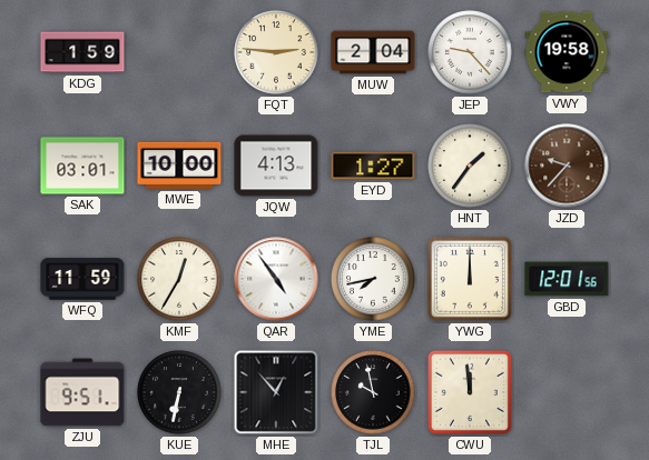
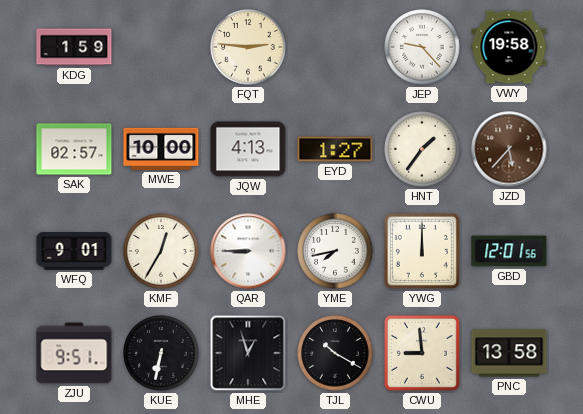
MUW: 2:04 -> none
SAK: 03:01 -> 02:57
JZD: 9:37 -> 5:37
WFQ: 11:59 -> 9:01
QAR: 4:54 -> 8:45
MHE: 12:53 -> 12:57
TJL: 9:58 -> 10:20
CWU: 11:59 -> 8:59
PNC: none -> 13:58
